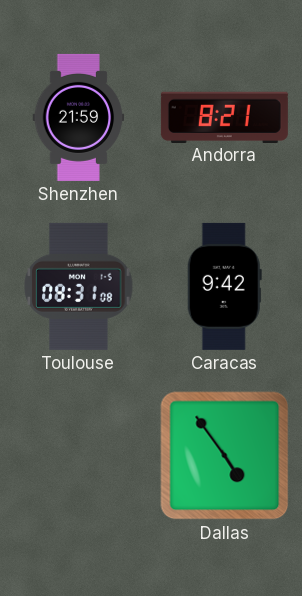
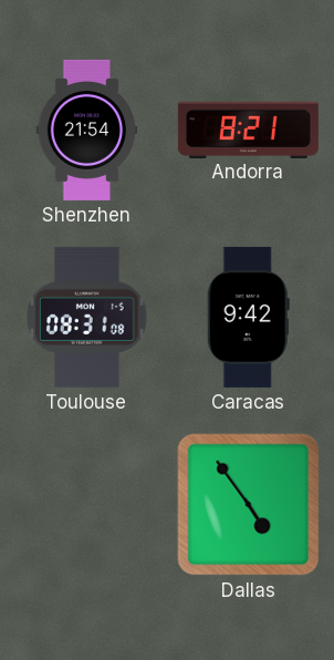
Shenzhen: 21:59 -> 21:54
